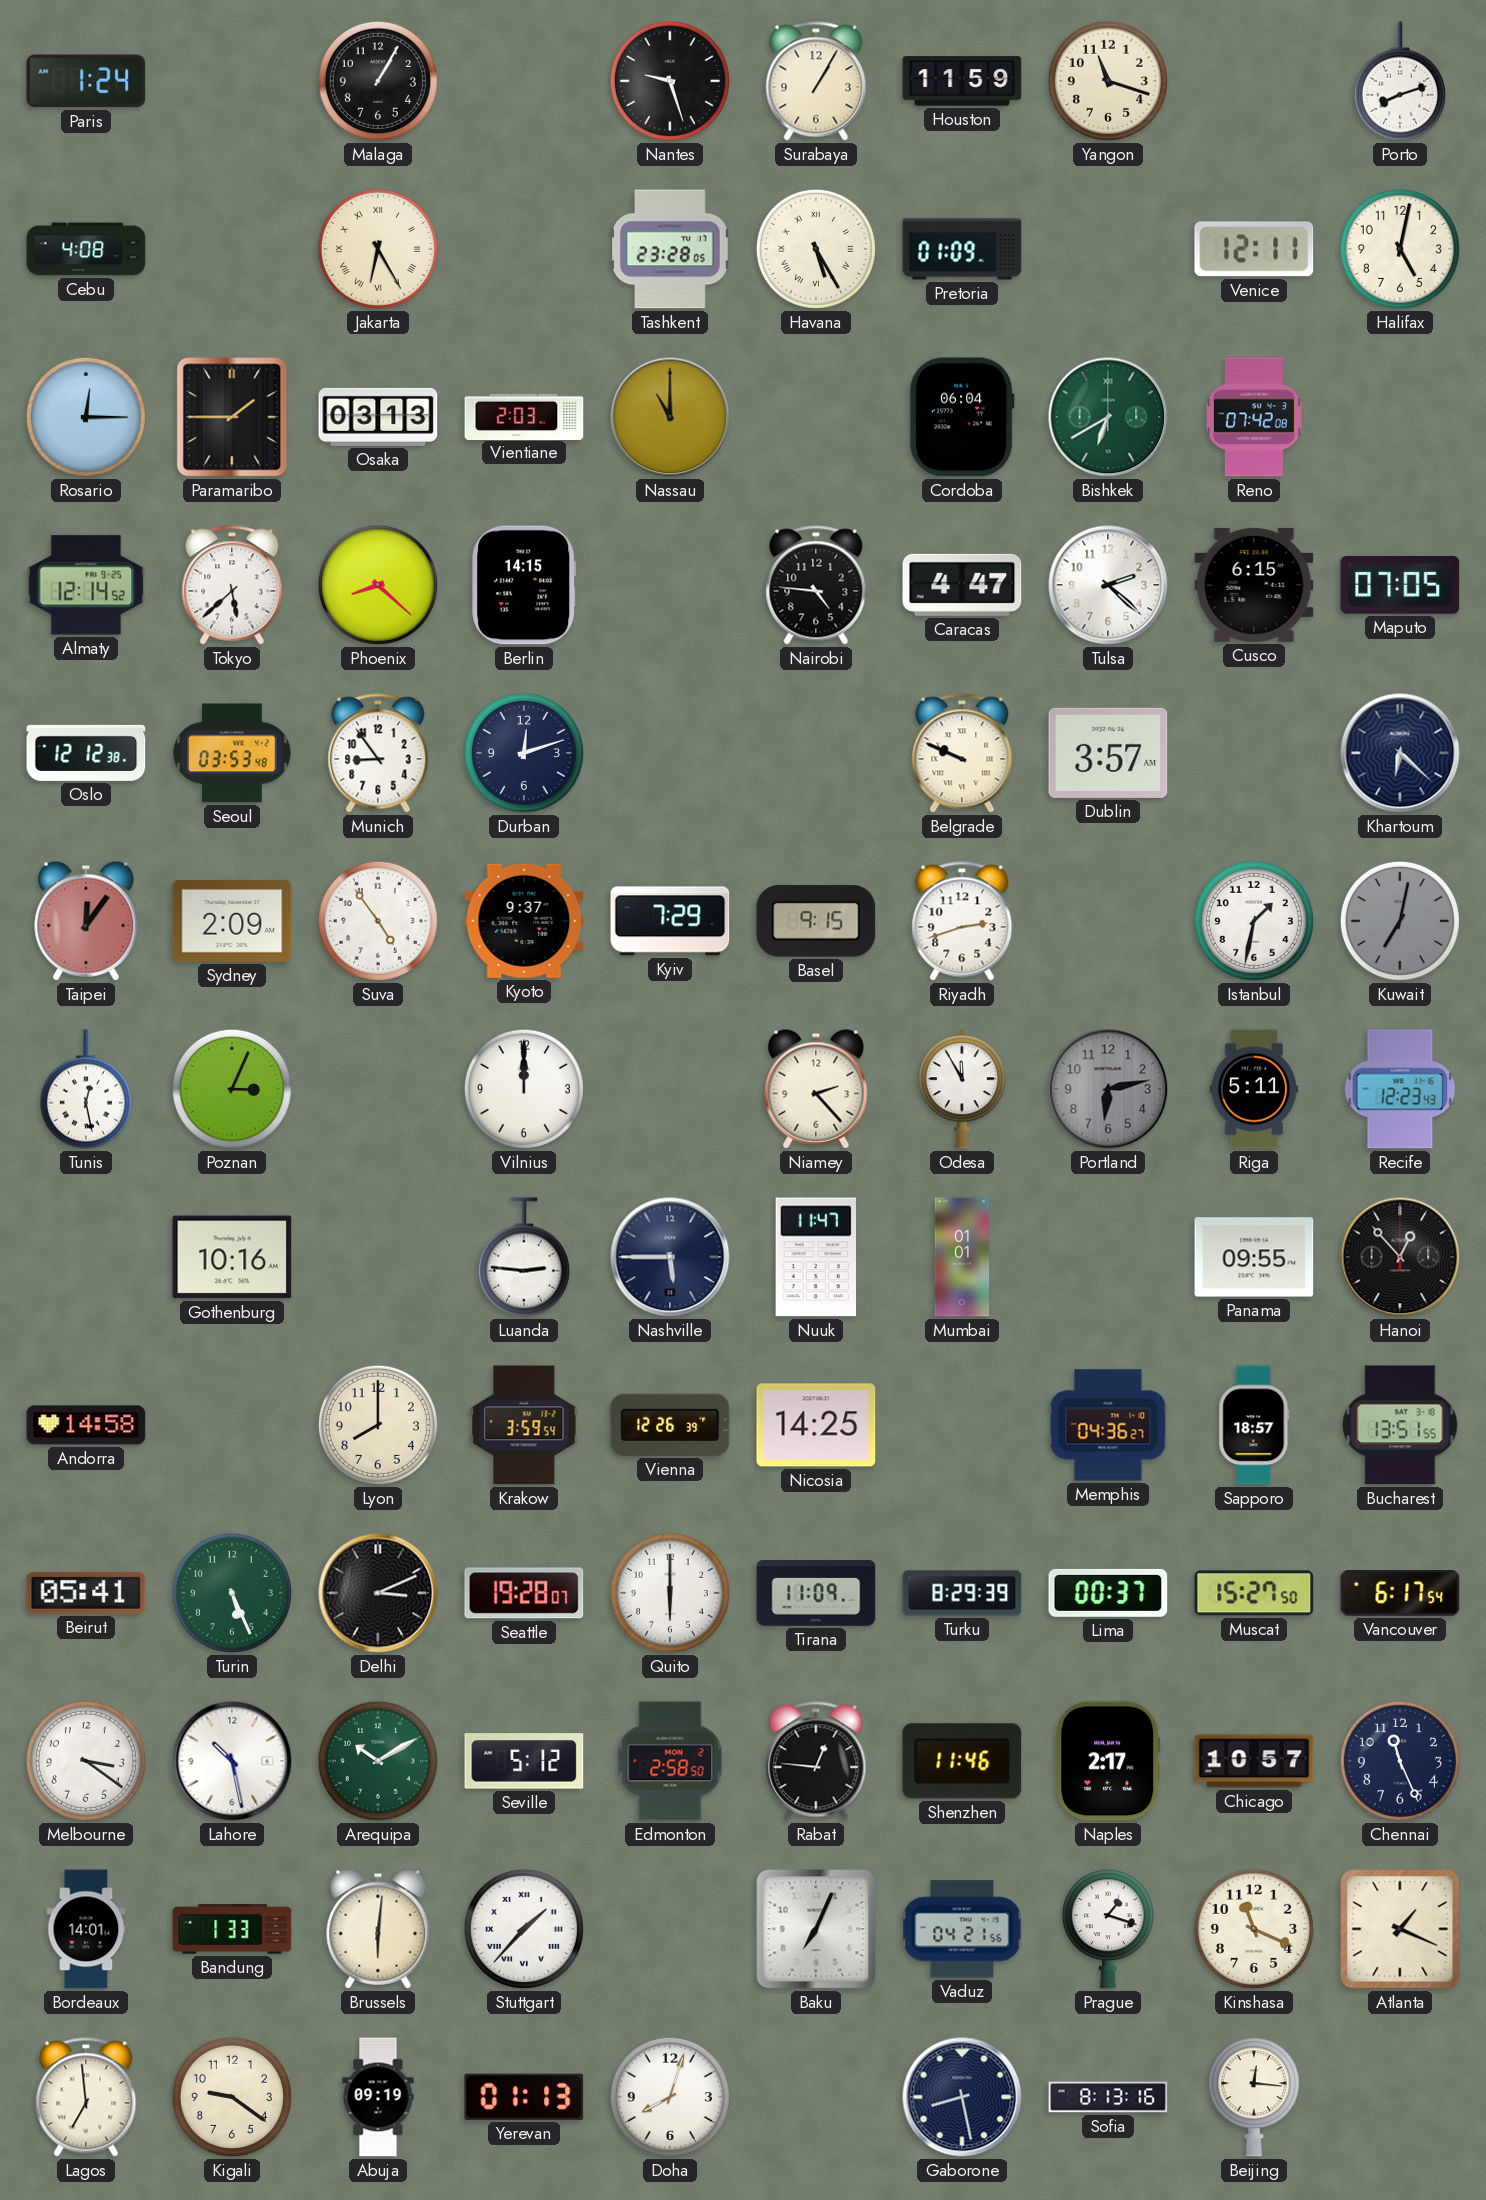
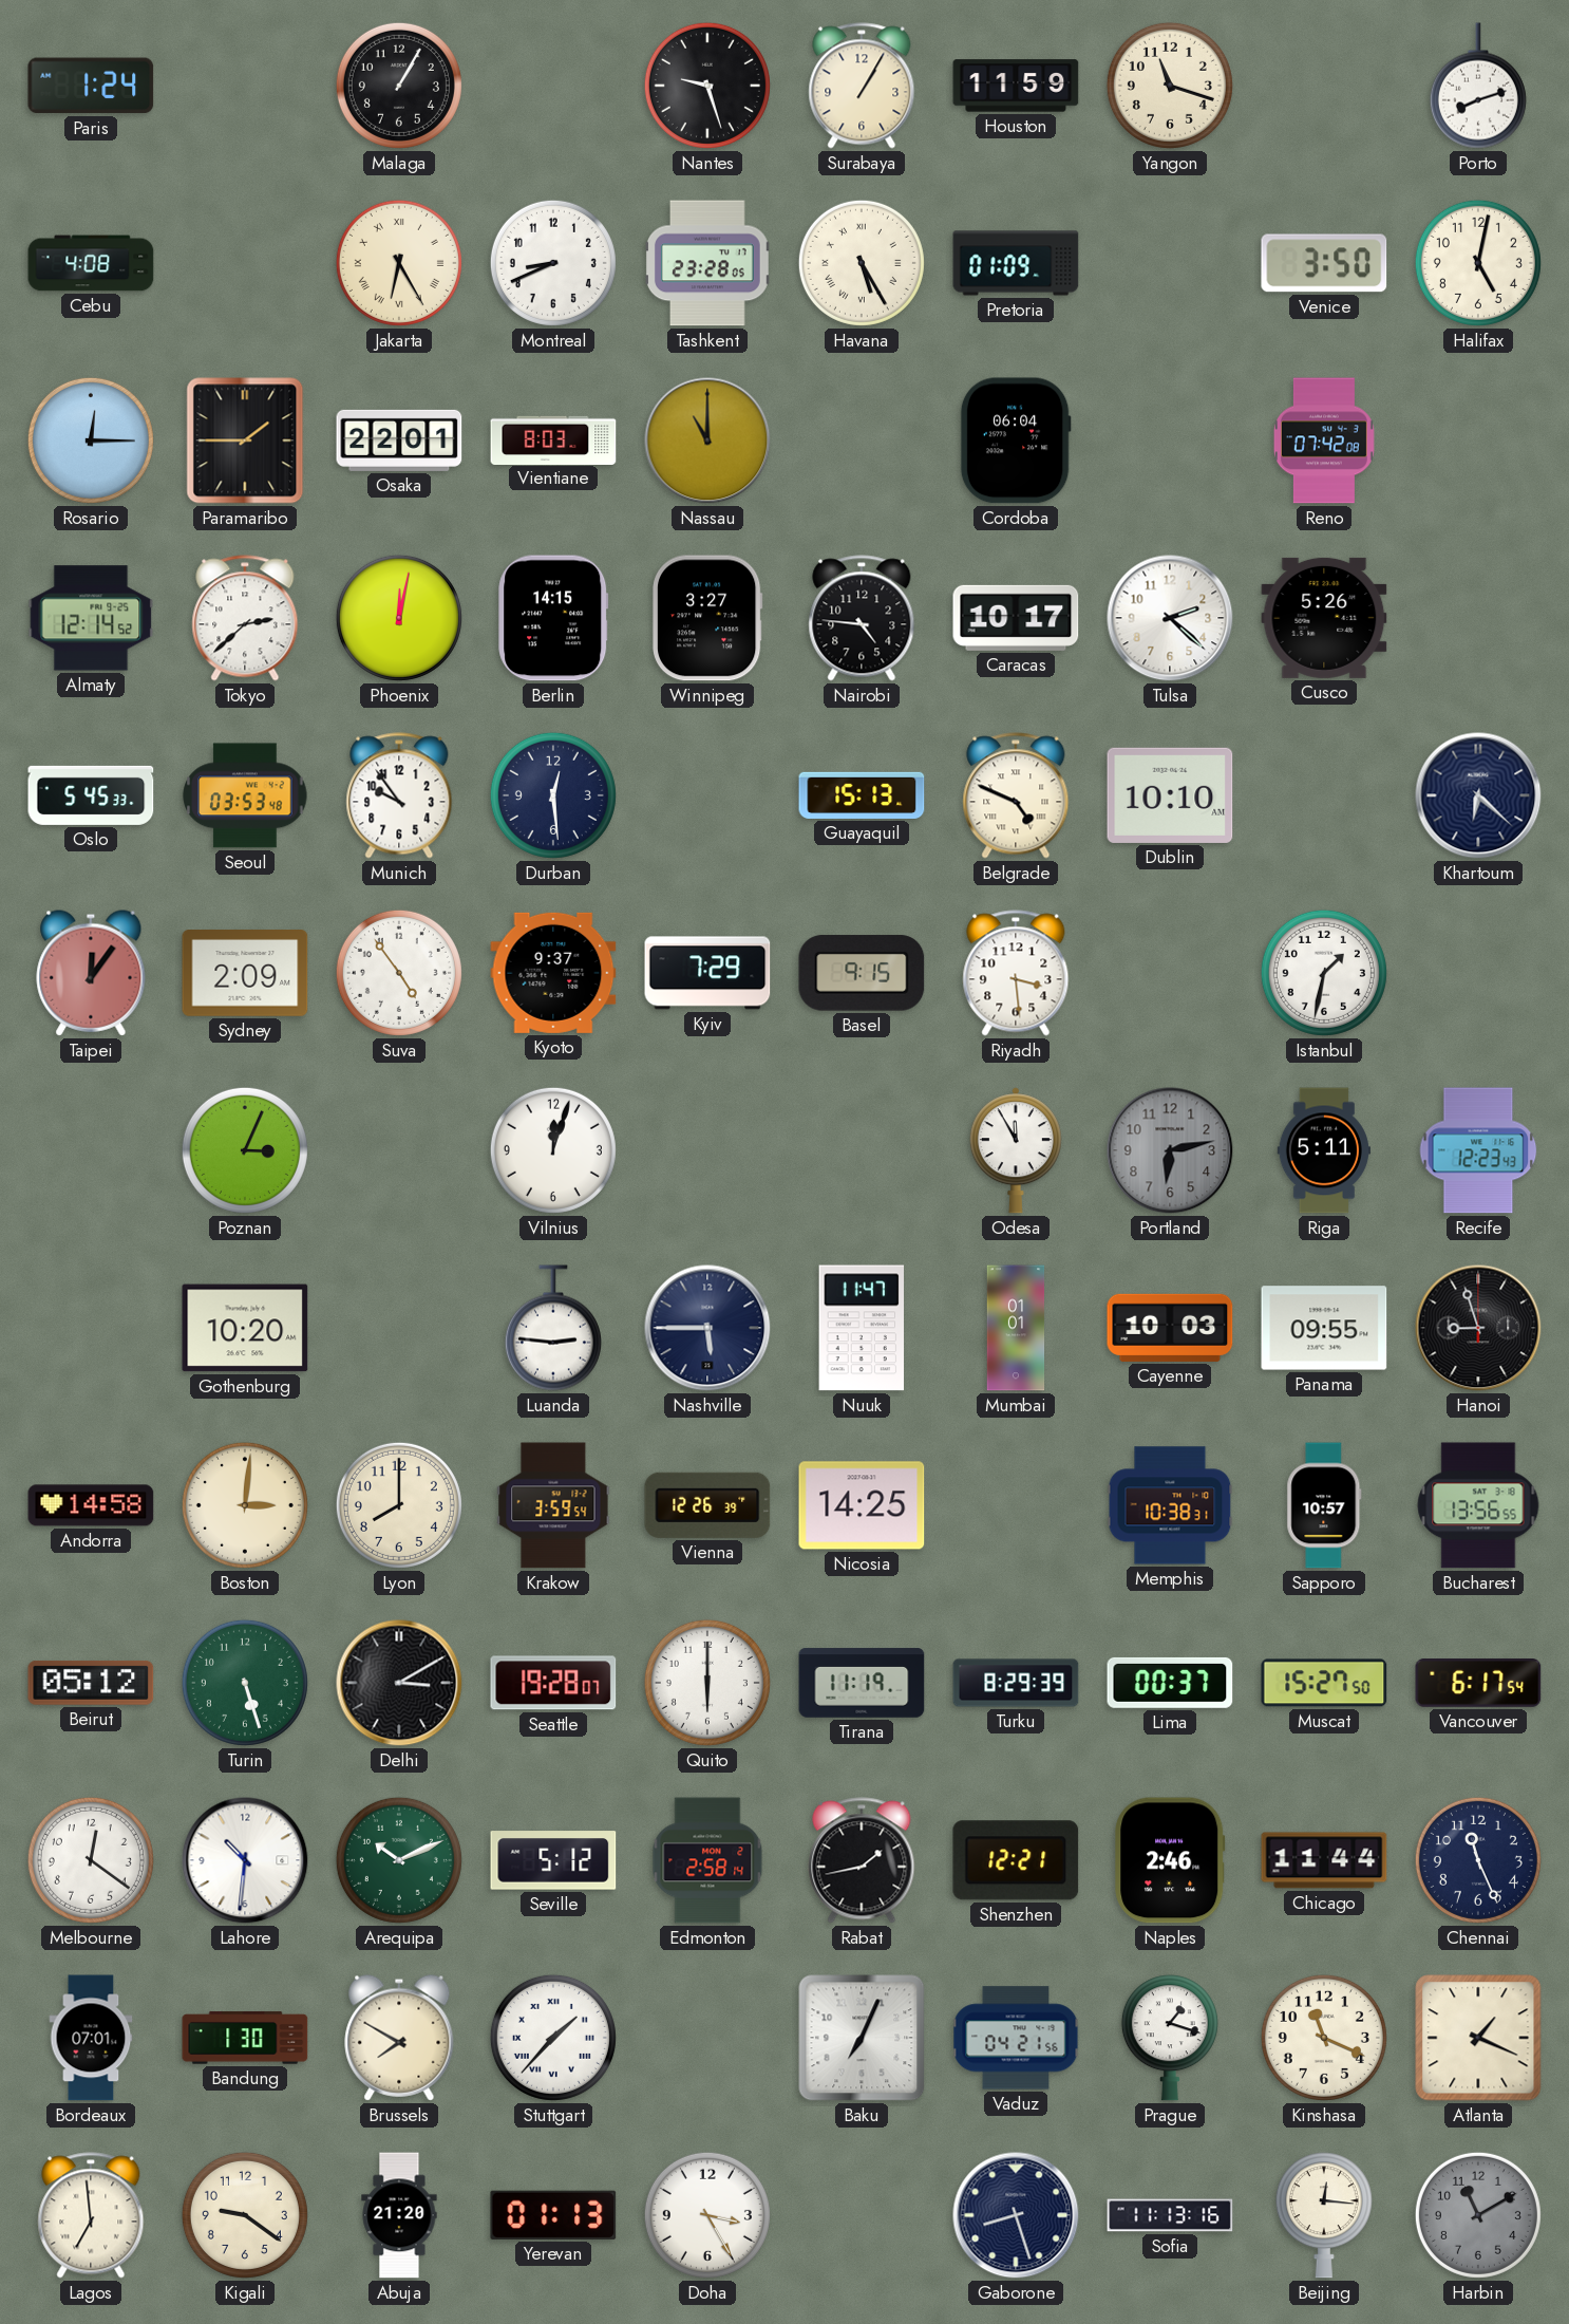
Montreal: none -> 8:41
Venice: 12:11 -> 3:50
Osaka: 03:13 -> 22:01
Vientiane: 2:03 -> 8:03
Bishkek: 6:40 -> none
Tokyo: 5:38 -> 2:38
Phoenix: 8:22 -> 12:02
Winnipeg: none -> 3:27
Caracas: 4:47 -> 10:17
Cusco: 6:15 -> 5:26
Maputo: 07:05 -> none
Oslo: 12:12 -> 5:45
Munich: 8:54 -> 9:54
Durban: 12:12 -> 12:29
Guayaquil: none -> 15:13
Belgrade: 9:49 -> 4:49
Dublin: 3:57 -> 10:10
Riyadh: 2:42 -> 3:29
Kuwait: 7:02 -> none
Tunis: 12:28 -> none
Vilnius: 12:00 -> 12:03
Niamey: 2:23 -> none
Gothenburg: 10:16 -> 10:20
Cayenne: none -> 10:03
Hanoi: 12:53 -> 8:57
Boston: none -> 3:01
Memphis: 04:36 -> 10:38
Sapporo: 18:57 -> 10:57
Bucharest: 13:51 -> 13:56
Beirut: 05:41 -> 05:12
Turin: 5:26 -> 5:27
Delhi: 3:11 -> 3:10
Tirana: 11:09 -> 11:19
Melbourne: 3:21 -> 12:21
Lahore: 10:28 -> 10:31
Arequipa: 10:10 -> 10:11
Edmonton: 2:58:50 -> 2:58:14
Rabat: 12:46 -> 1:43
Shenzhen: 11:46 -> 12:21
Naples: 2:17 -> 2:46
Chicago: 10:57 -> 11:44
Bordeaux: 14:01 -> 07:01
Bandung: 1:33 -> 1:30
Brussels: 6:01 -> 7:50
Abuja: 09:19 -> 21:20
Doha: 8:03 -> 3:25
Gaborone: 8:28 -> 8:27
Sofia: 8:13 -> 11:13
Harbin: none -> 11:10
